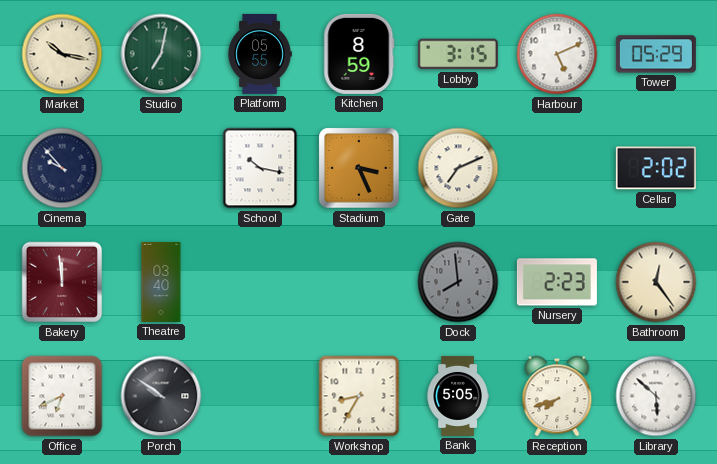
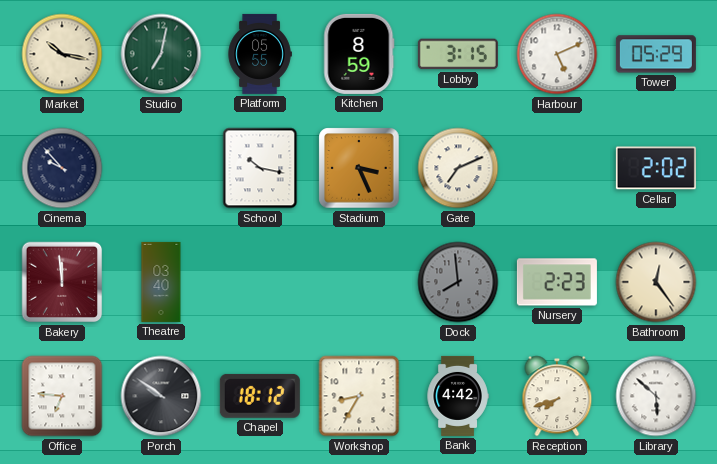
Office: 6:41 -> 6:46
Chapel: none -> 18:12
Bank: 5:05 -> 4:42
